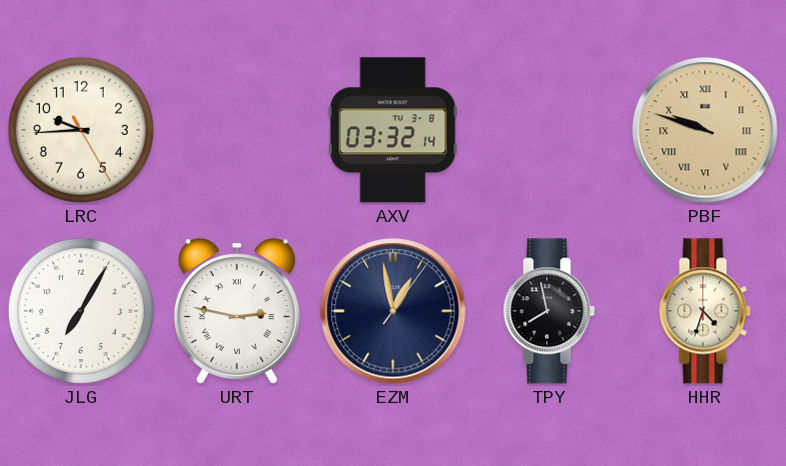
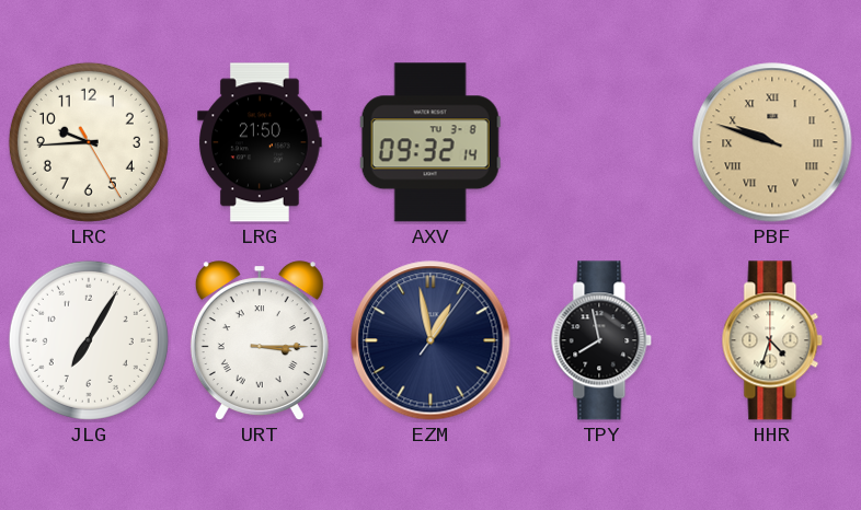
LRG: none -> 21:50
AXV: 03:32 -> 09:32
URT: 2:47 -> 3:15
